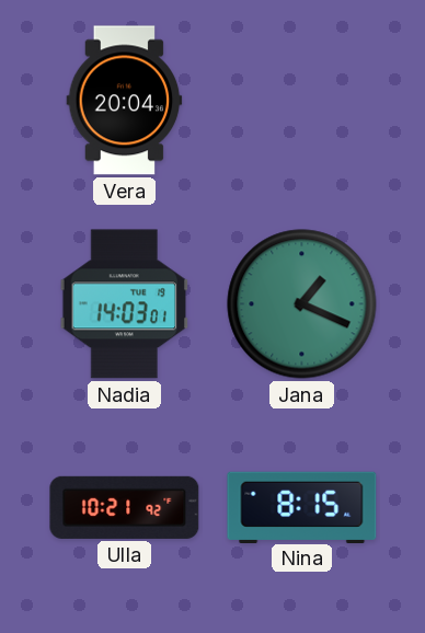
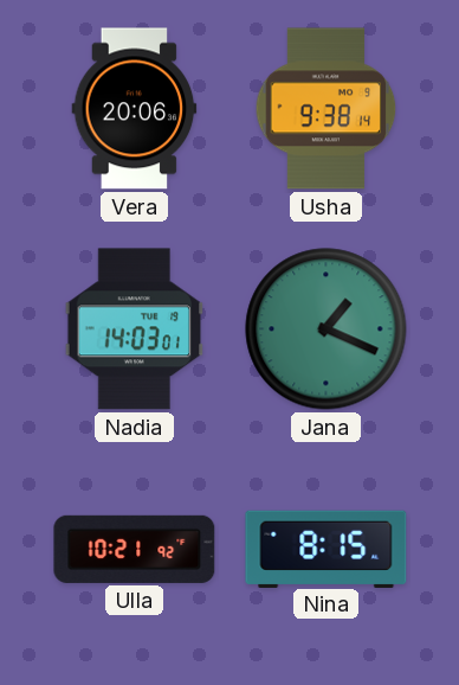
Vera: 20:04 -> 20:06
Usha: none -> 9:38
